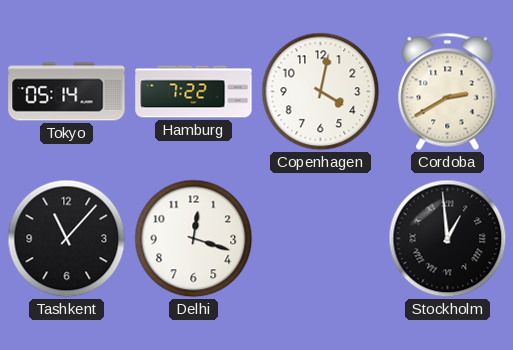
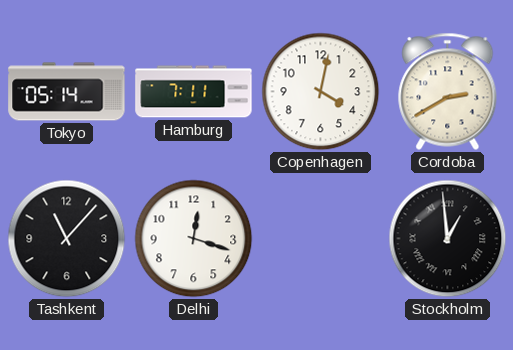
Hamburg: 7:22 -> 7:11
